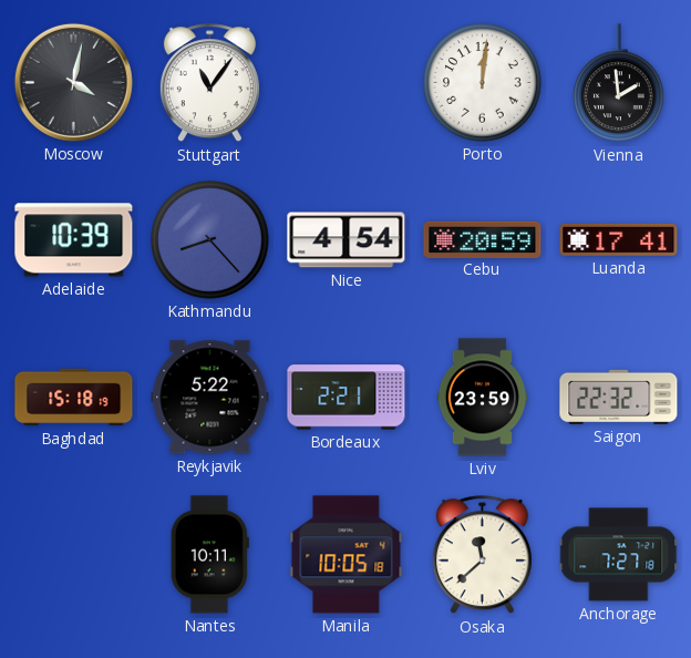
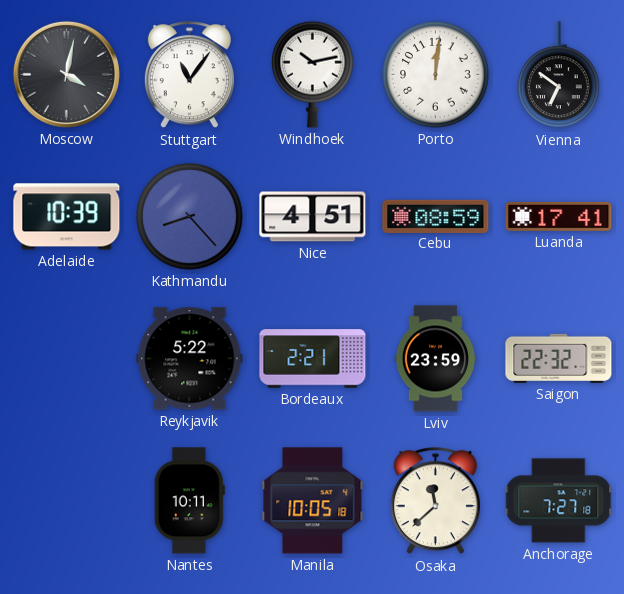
Windhoek: none -> 10:13
Vienna: 1:59 -> 6:51
Nice: 4:54 -> 4:51
Cebu: 20:59 -> 08:59
Baghdad: 15:18 -> none
